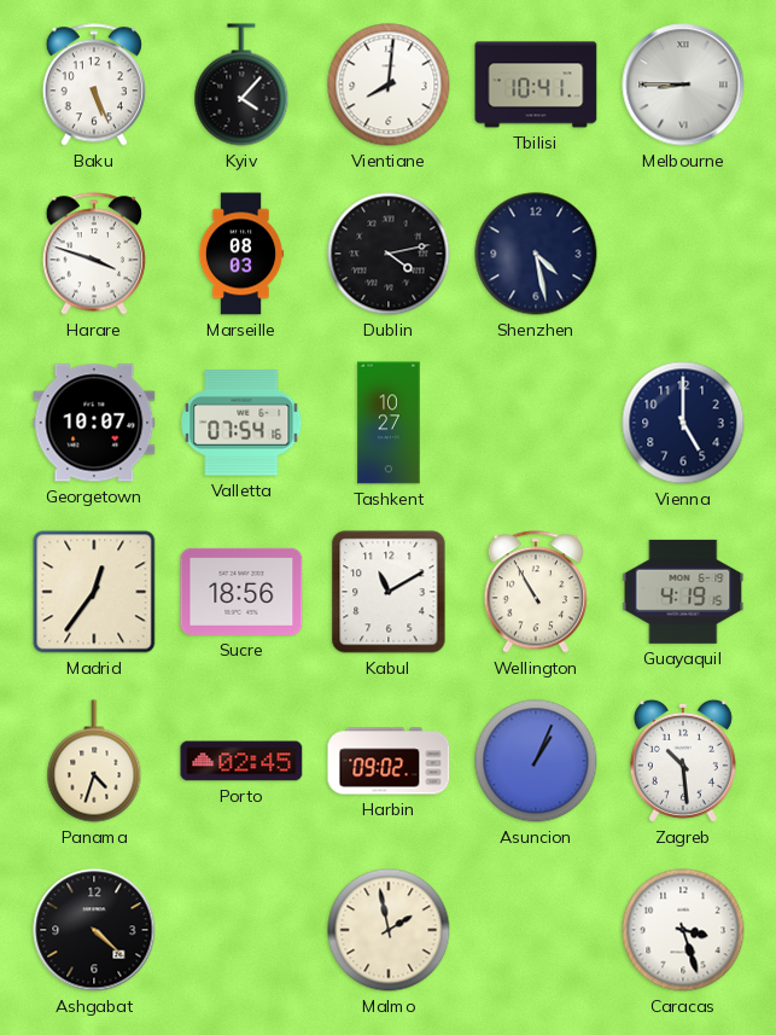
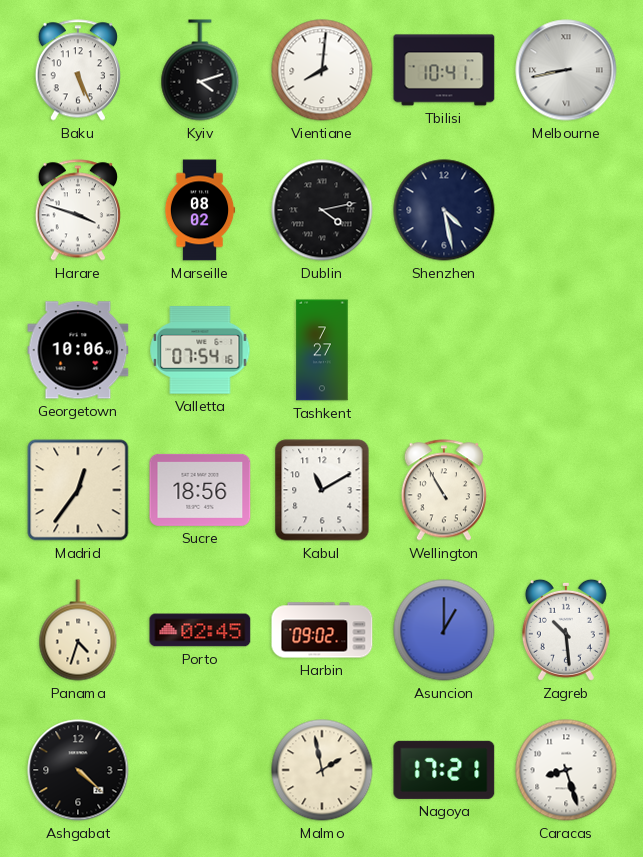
Kyiv: 4:07 -> 4:12
Melbourne: 8:45 -> 8:43
Marseille: 08:03 -> 08:02
Georgetown: 10:07 -> 10:06
Tashkent: 10:27 -> 7:27
Vienna: 5:00 -> none
Guayaquil: 4:19 -> none
Asuncion: 1:04 -> 1:00
Nagoya: none -> 17:21
Caracas: 3:27 -> 8:27
